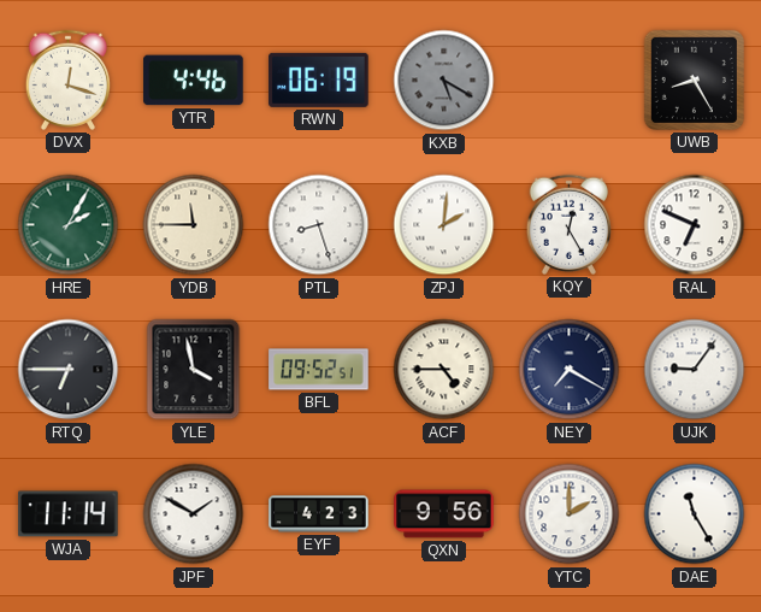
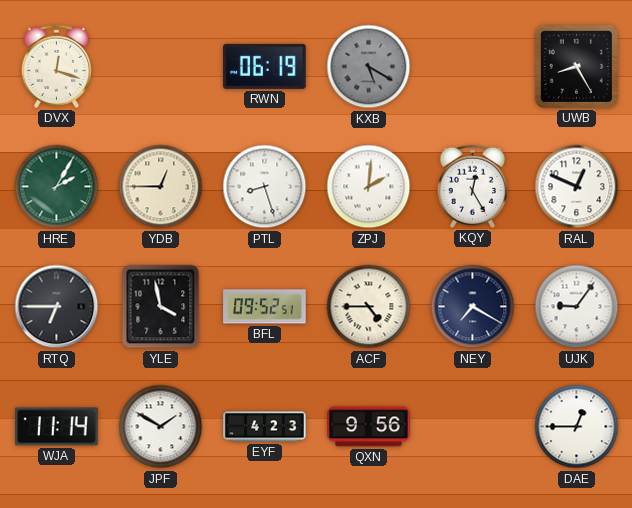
YTR: 4:46 -> none
YDB: 11:45 -> 12:45
RAL: 6:49 -> 12:49
YTC: 2:00 -> none
DAE: 11:25 -> 12:45
